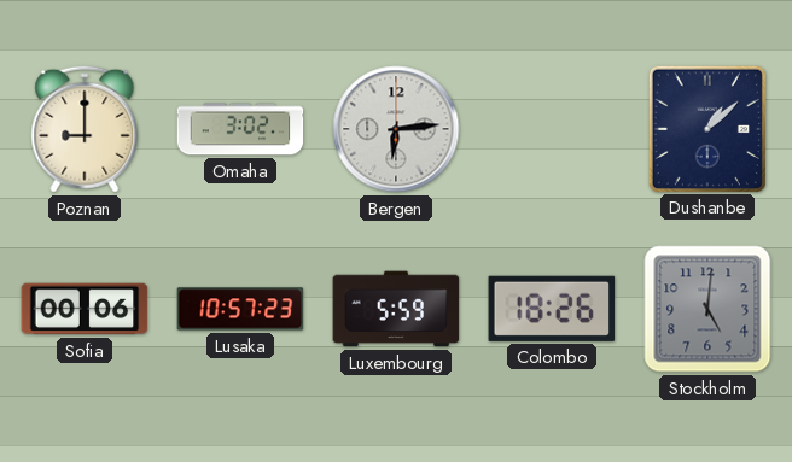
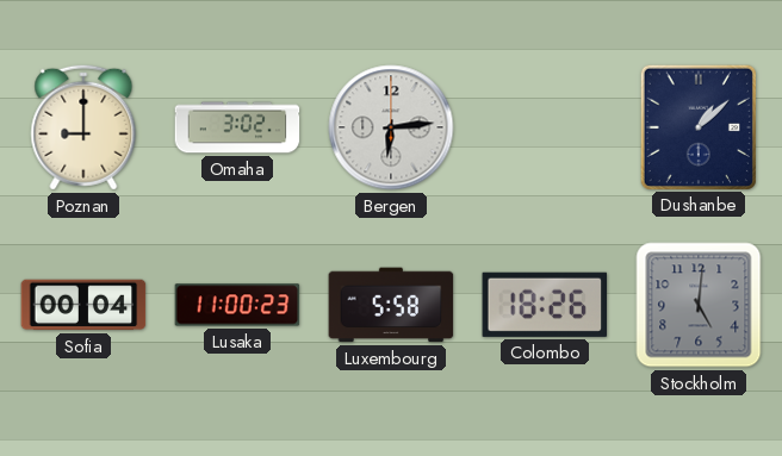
Sofia: 00:06 -> 00:04
Lusaka: 10:57 -> 11:00
Luxembourg: 5:59 -> 5:58
